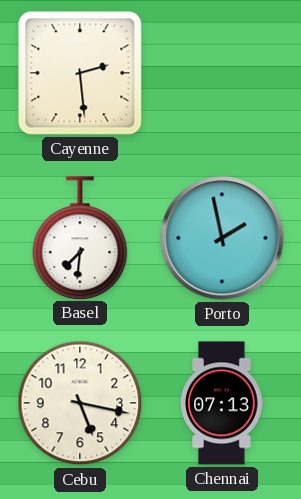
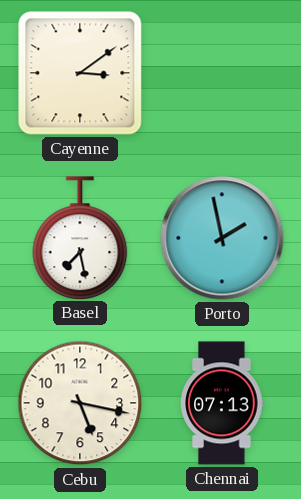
Cayenne: 2:29 -> 3:09
Basel: 7:31 -> 7:28
